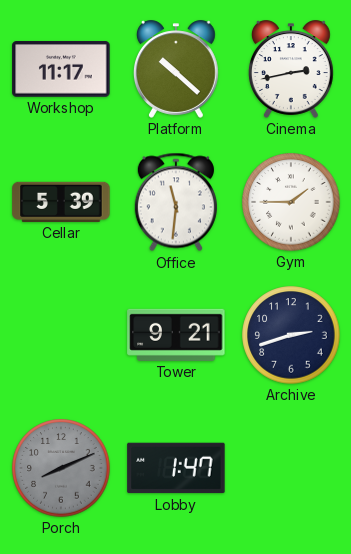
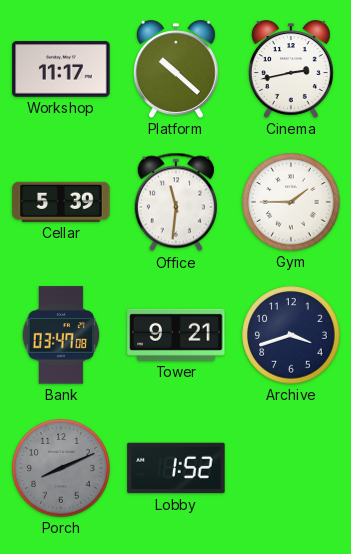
Bank: none -> 03:47
Archive: 2:42 -> 3:42
Lobby: 1:47 -> 1:52
